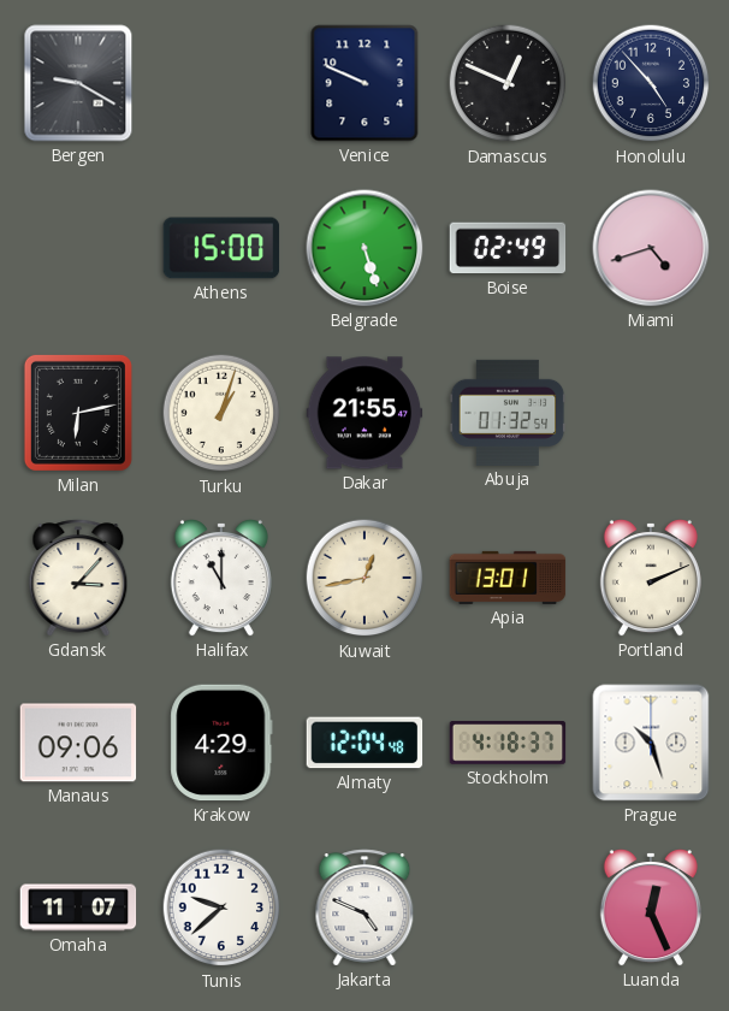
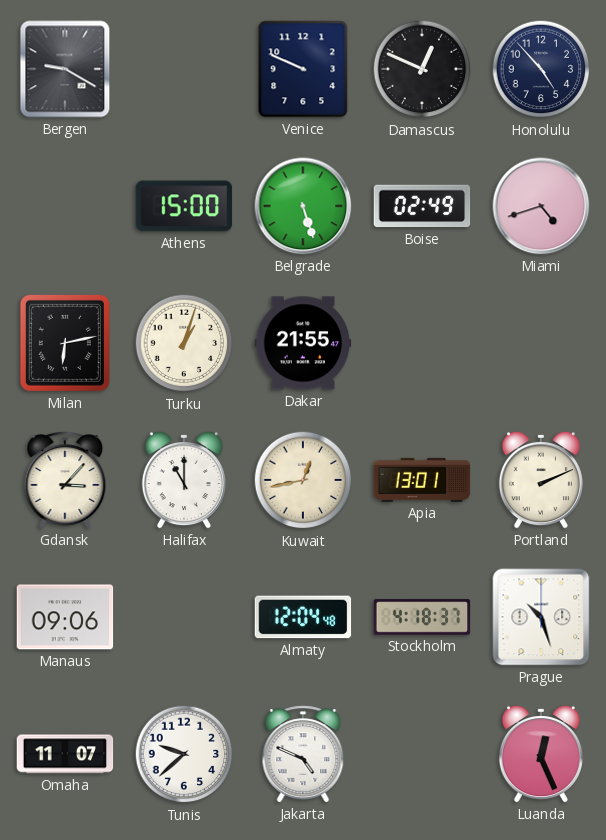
Abuja: 01:32 -> none
Krakow: 4:29 -> none
